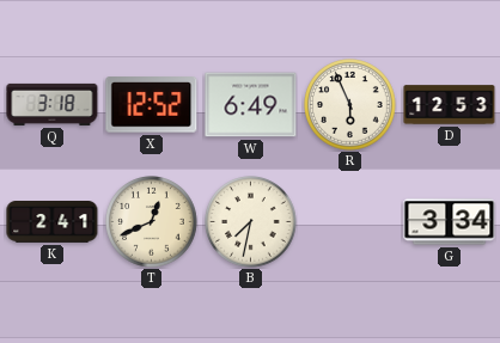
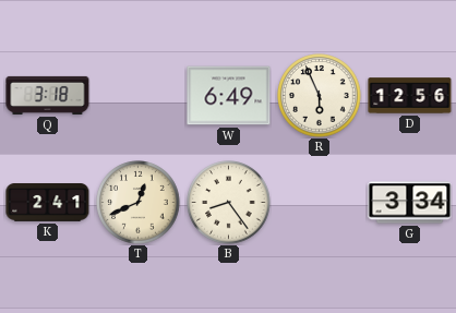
X: 12:52 -> none
D: 12:53 -> 12:56
B: 7:32 -> 8:24
